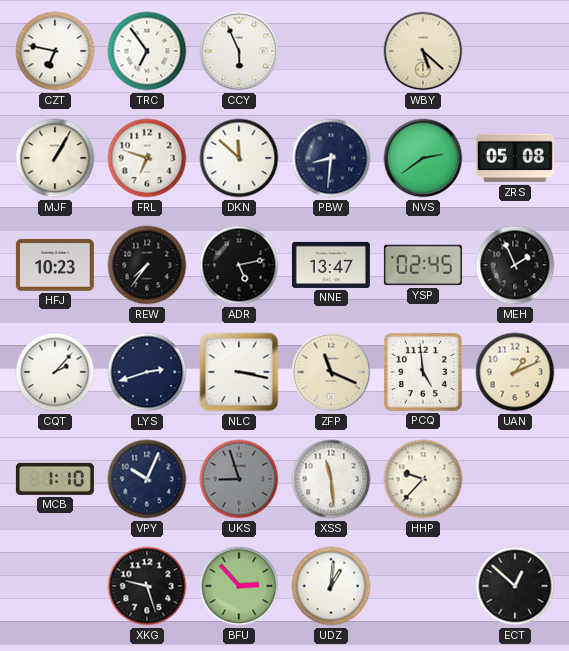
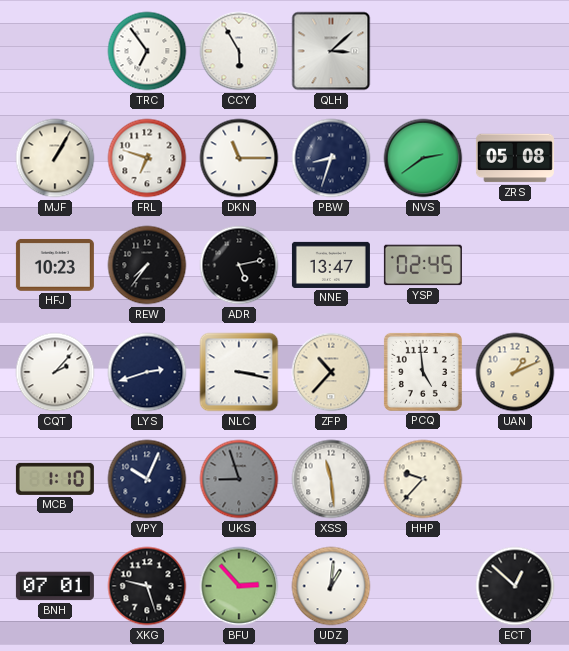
CZT: 6:47 -> none
CCY: 5:56 -> 5:55
QLH: none -> 3:08
WBY: 5:22 -> none
DKN: 11:52 -> 11:15
PBW: 8:31 -> 8:33
MEH: 1:56 -> none
ZFP: 11:19 -> 10:37
BNH: none -> 07:01
